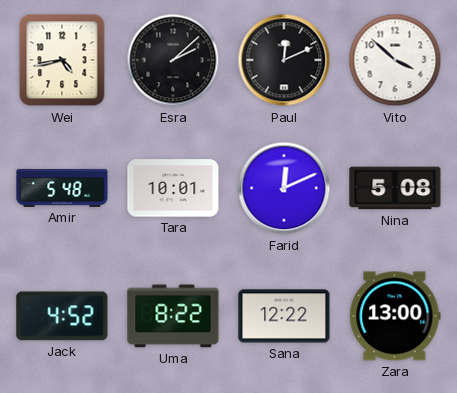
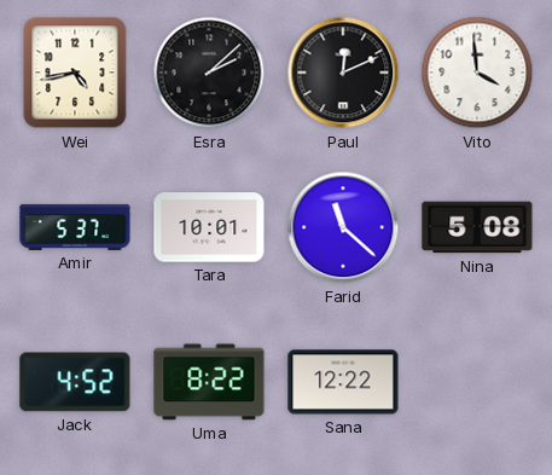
Vito: 3:52 -> 3:59
Amir: 5:48 -> 5:37
Farid: 12:11 -> 11:22
Zara: 13:00 -> none
